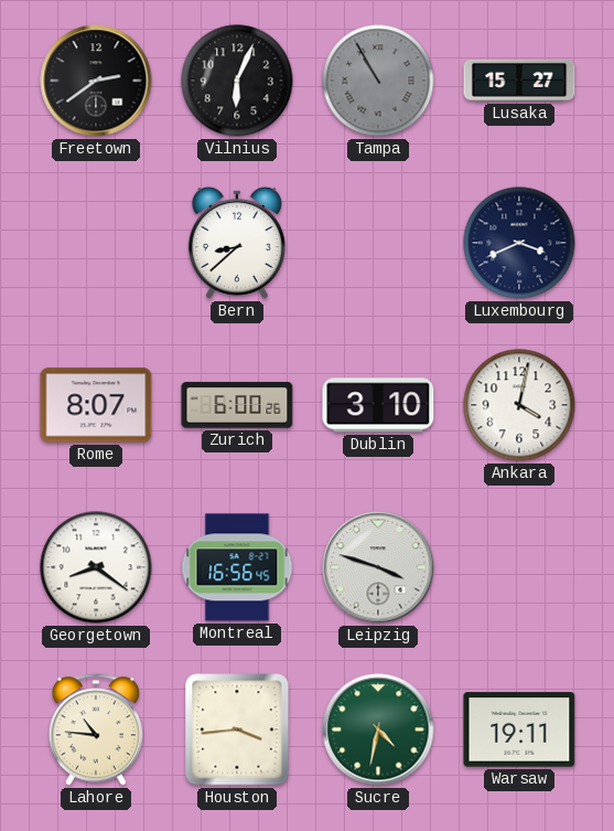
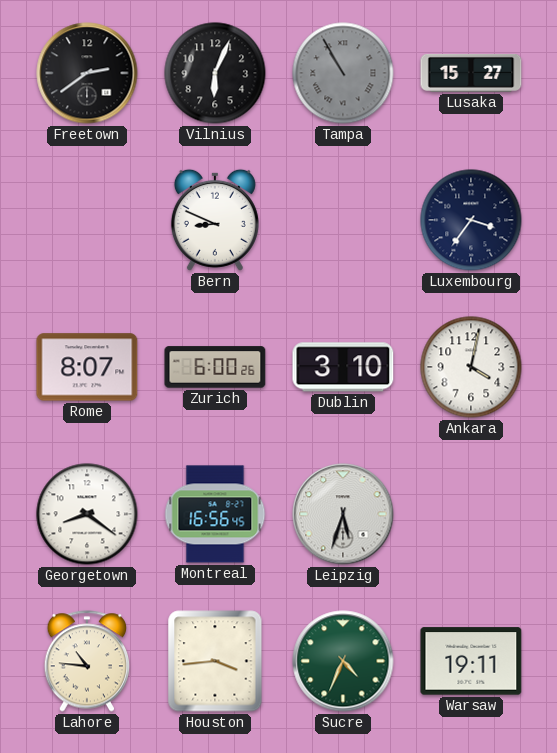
Bern: 8:38 -> 8:49
Luxembourg: 3:41 -> 3:36
Leipzig: 3:48 -> 5:33
Sucre: 4:32 -> 4:34
